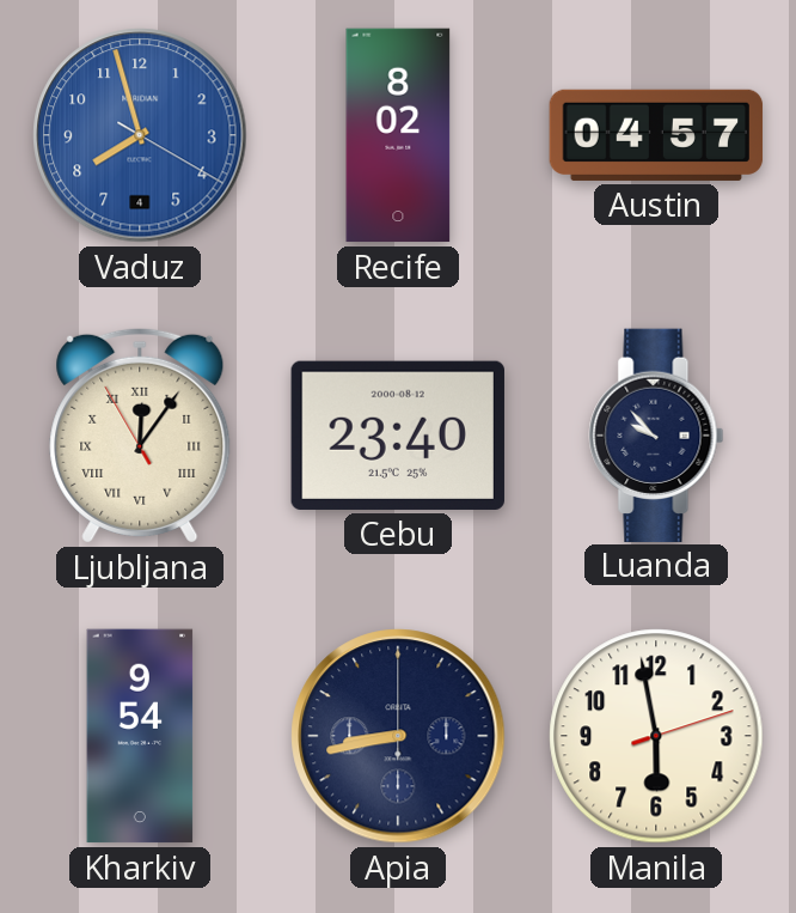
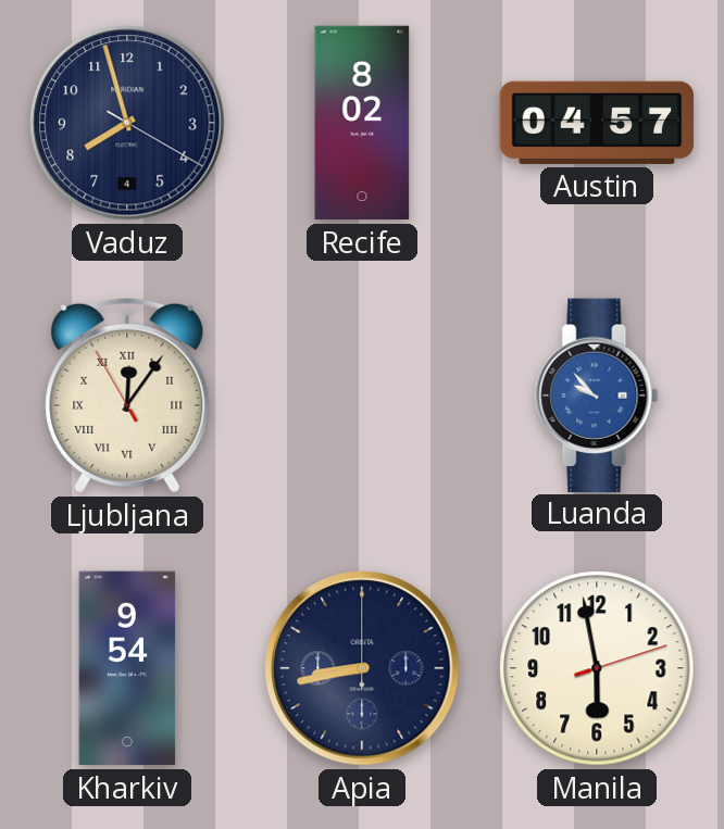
Vaduz dial: blue -> navy
Cebu: 23:40 -> none
Luanda dial: navy -> blue
